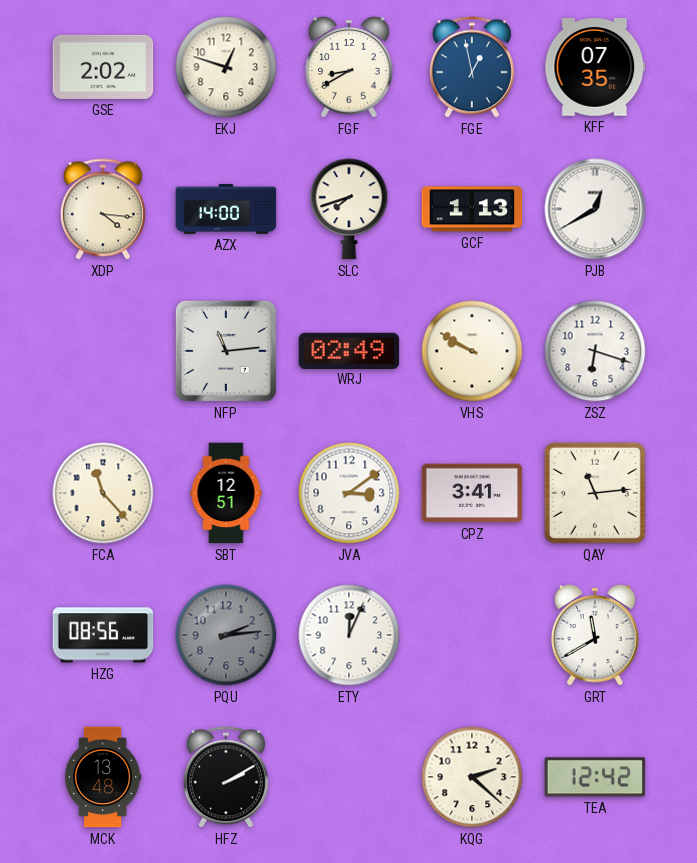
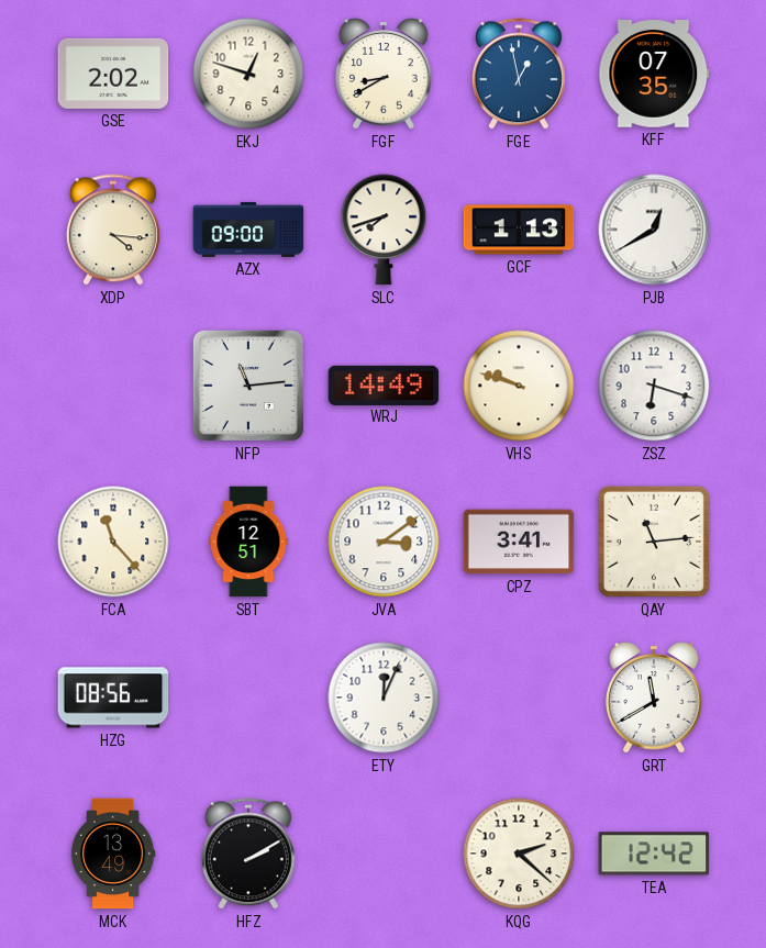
AZX: 14:00 -> 09:00
WRJ: 02:49 -> 14:49
VHS: 9:50 -> 9:48
PQU: 2:14 -> none
MCK: 13:48 -> 13:49
